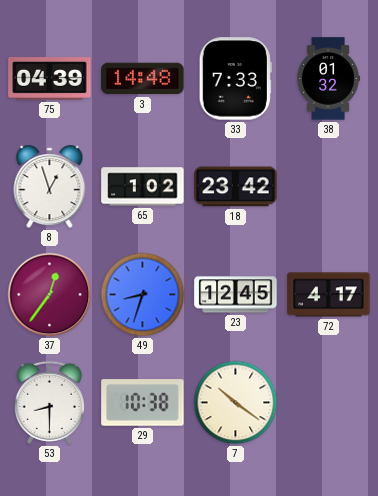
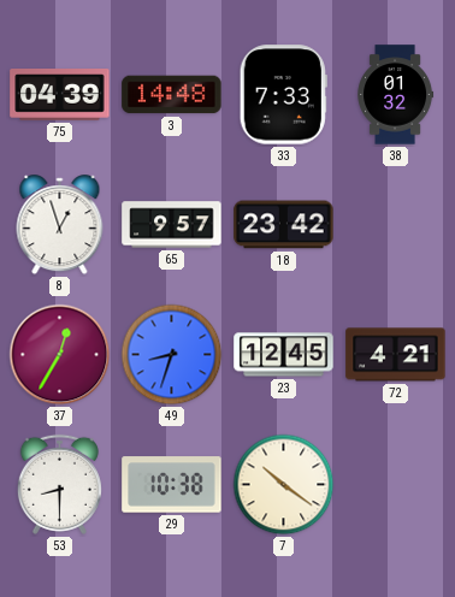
65: 1:02 -> 9:57
37: 12:36 -> 12:35
72: 4:17 -> 4:21
